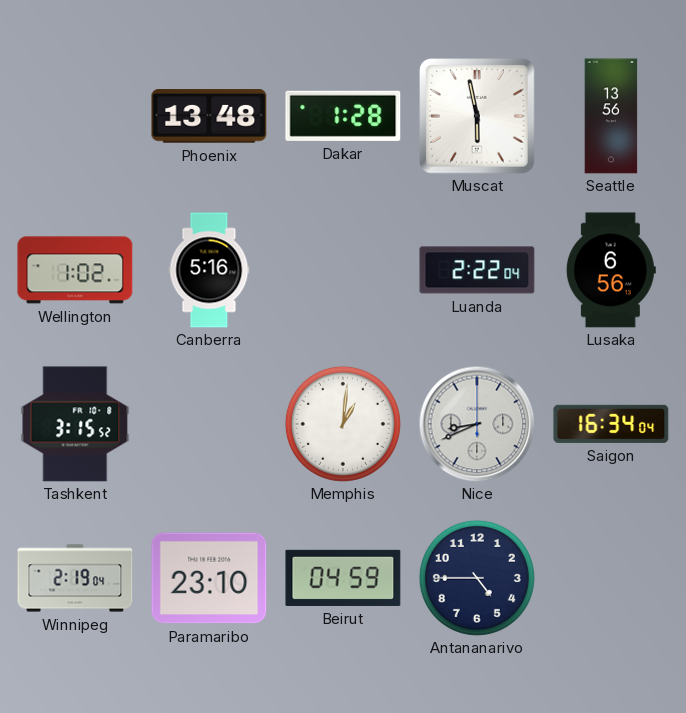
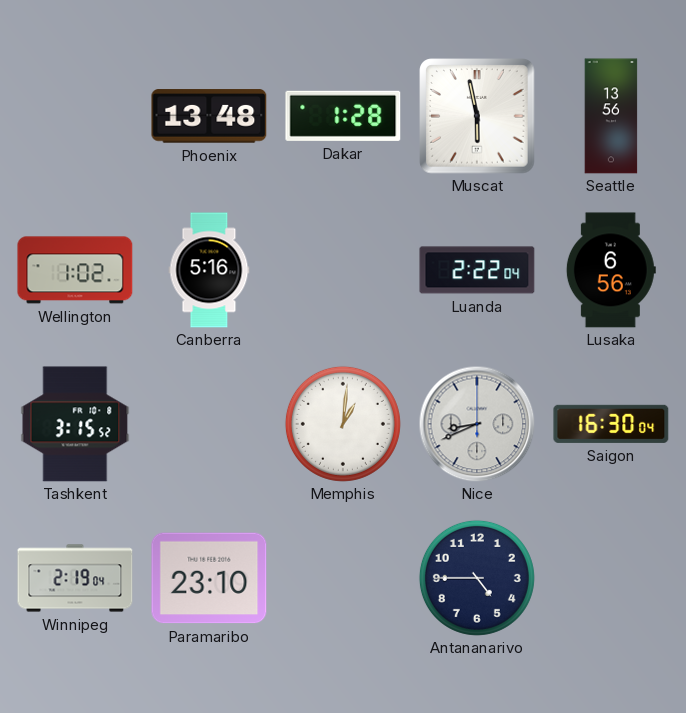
Saigon: 16:34 -> 16:30
Beirut: 04:59 -> none
